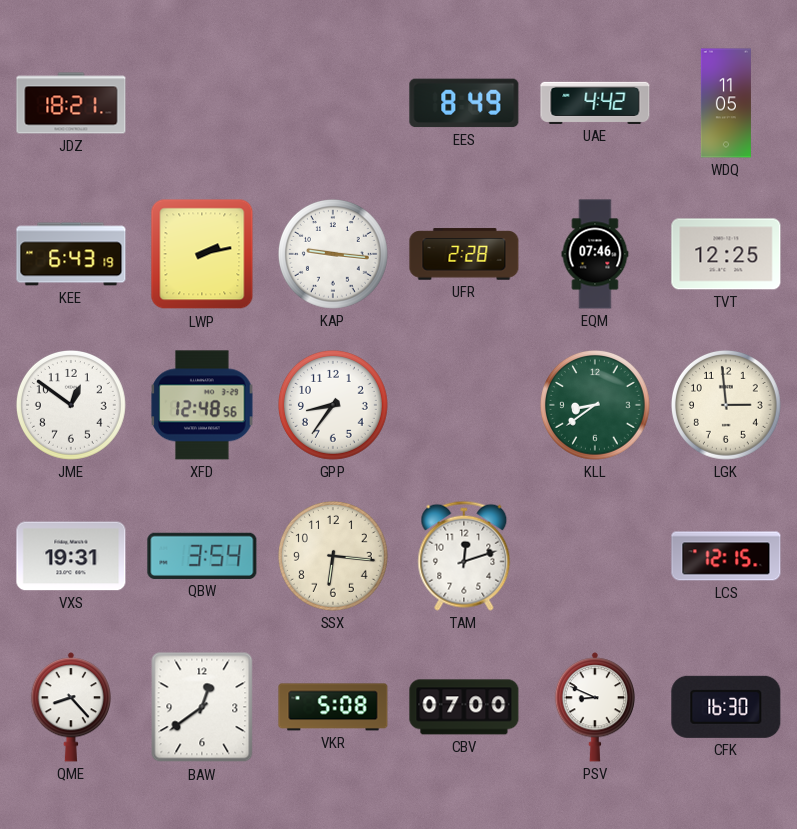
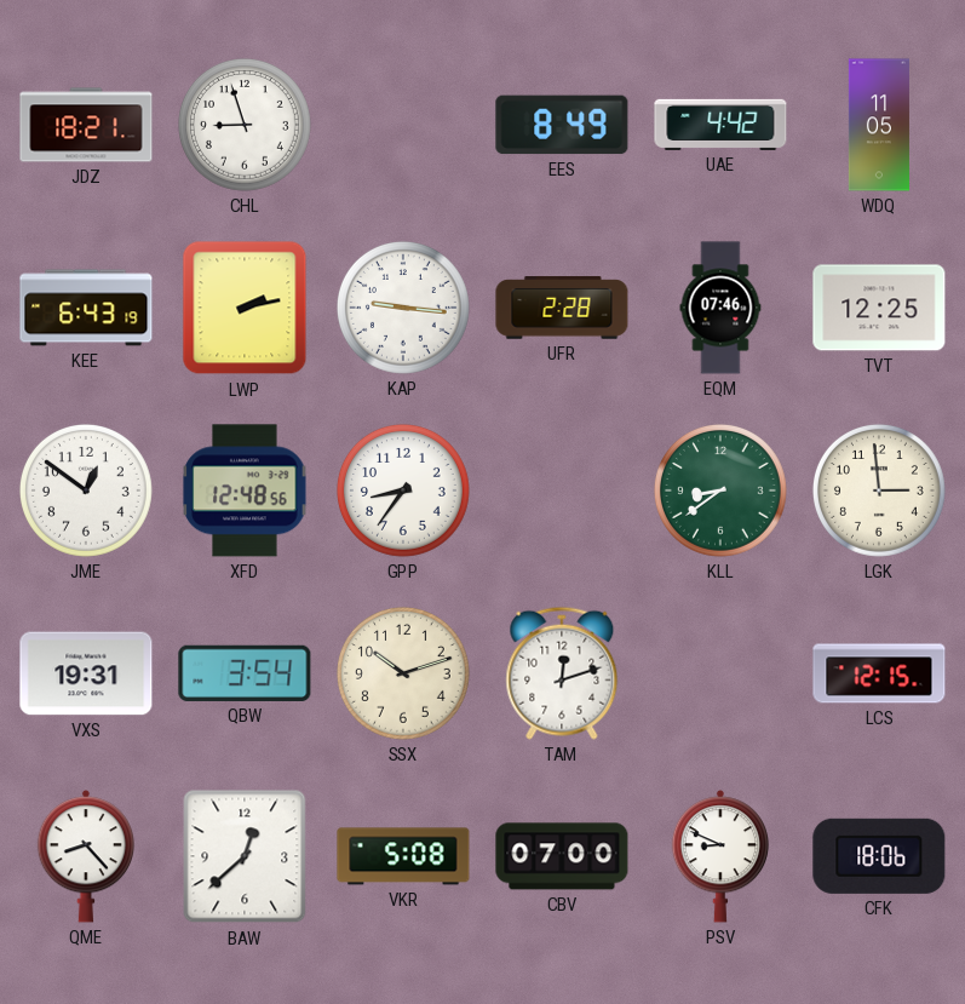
CHL: none -> 8:57
SSX: 6:16 -> 10:12
BAW: 12:39 -> 12:38
CFK: 16:30 -> 18:06
